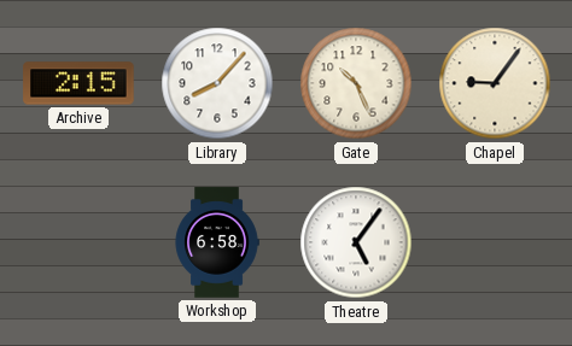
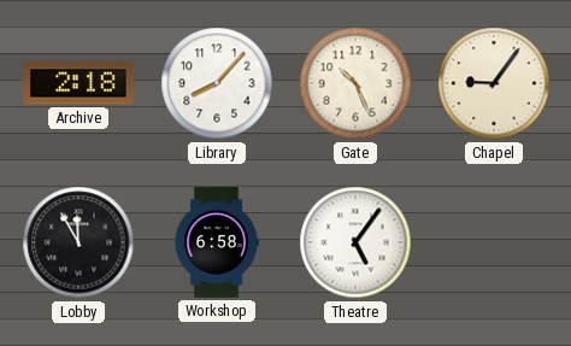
Archive: 2:15 -> 2:18
Lobby: none -> 11:55
